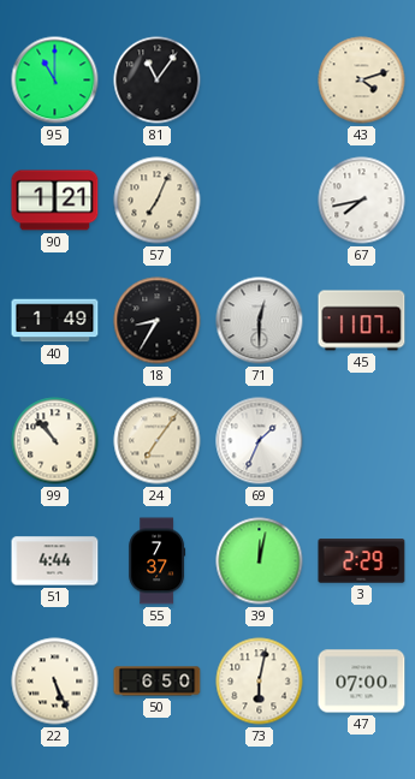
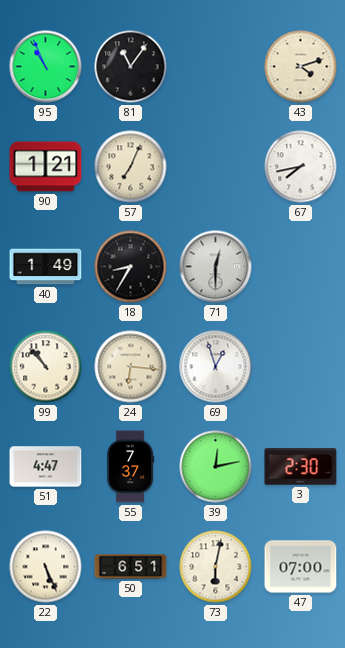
95: 11:00 -> 10:56
45: 11:07 -> none
24: 7:06 -> 6:16
69: 1:34 -> 12:57
51: 4:44 -> 4:47
39: 12:02 -> 12:13
3: 2:29 -> 2:30
50: 6:50 -> 6:51
